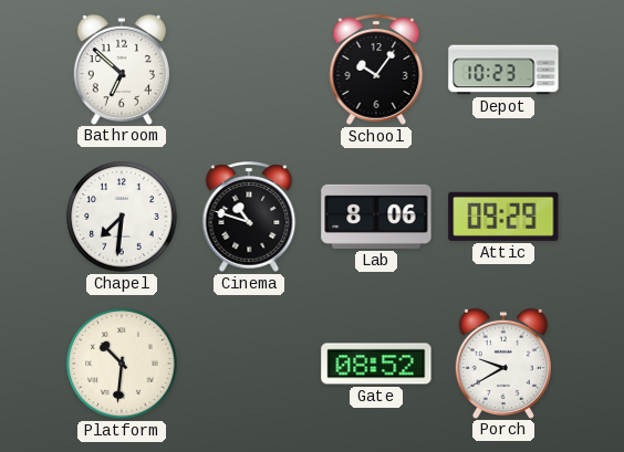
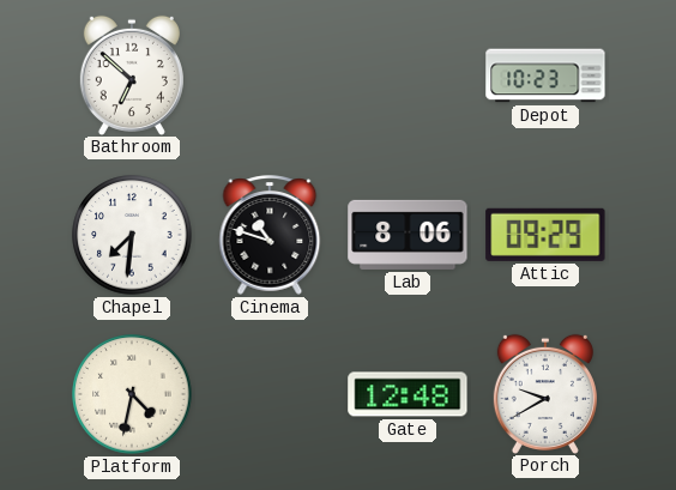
School: 10:06 -> none
Platform: 10:31 -> 4:32
Gate: 08:52 -> 12:48
